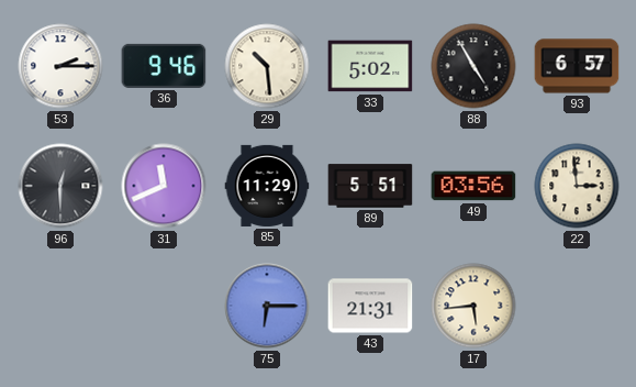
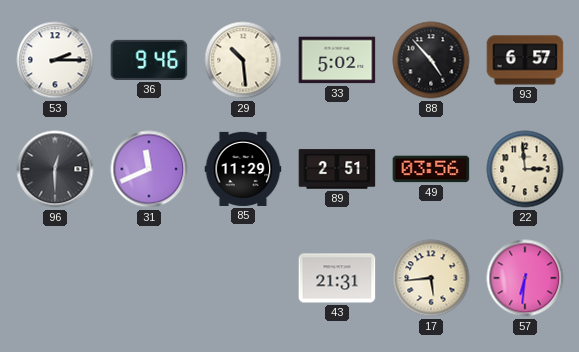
88: 4:55 -> 4:53
89: 5:51 -> 2:51
75: 6:15 -> none
57: none -> 6:31
